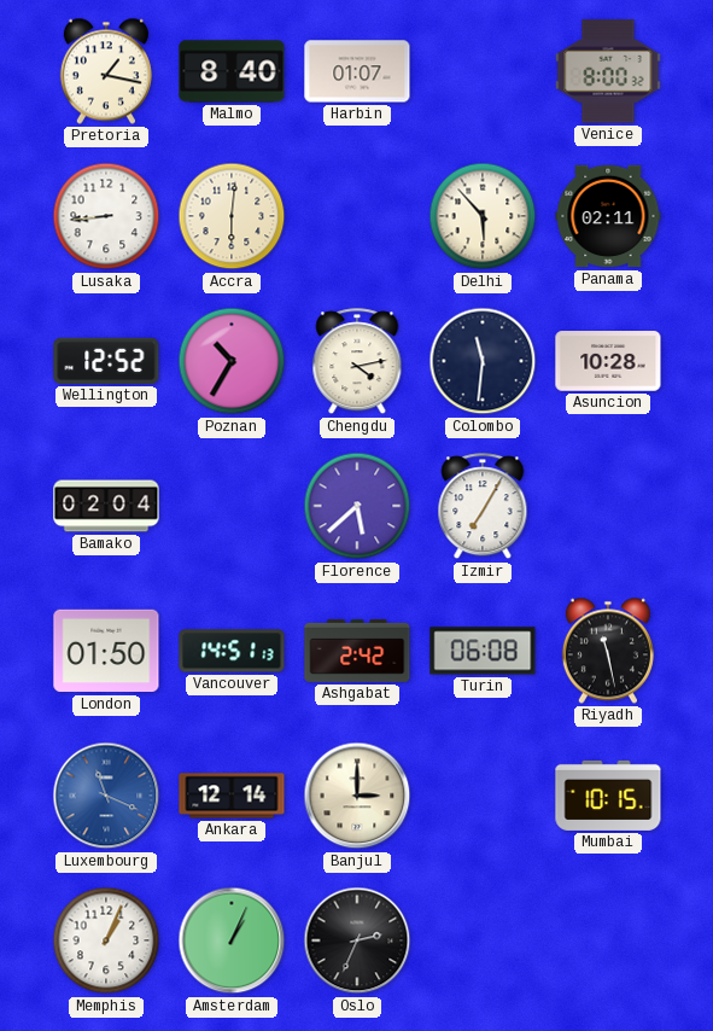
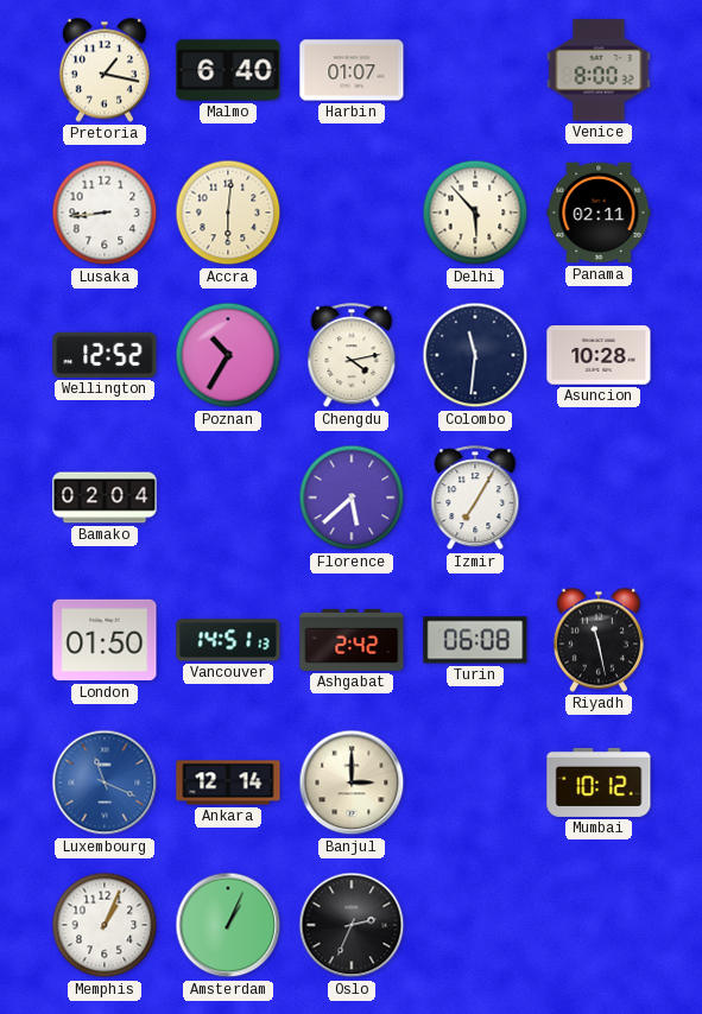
Malmo: 8:40 -> 6:40
Mumbai: 10:15 -> 10:12
